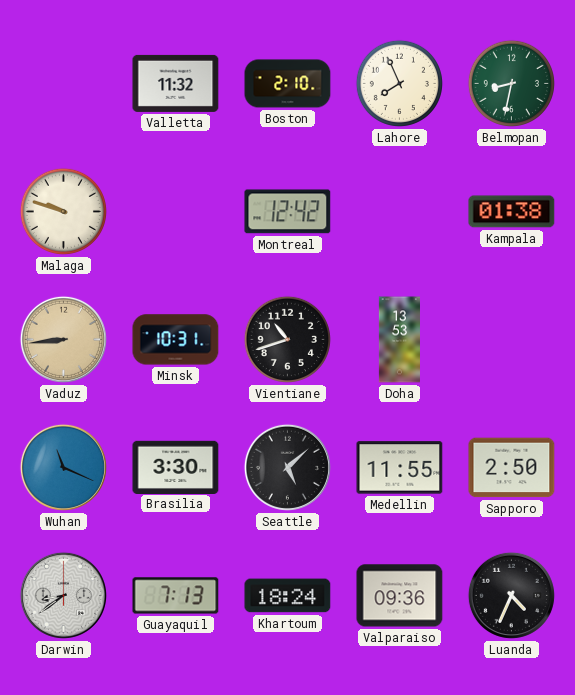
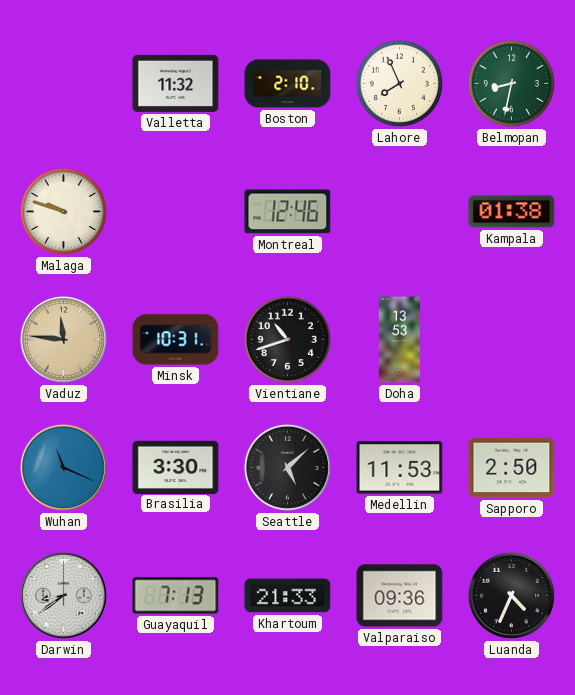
Montreal: 12:42 -> 12:46
Vaduz: 8:44 -> 11:46
Medellin: 11:55 -> 11:53
Khartoum: 18:24 -> 21:33
